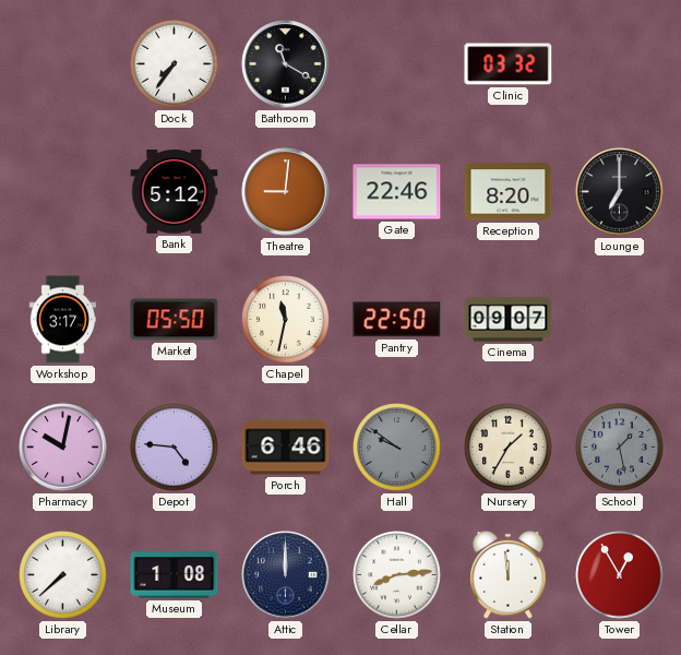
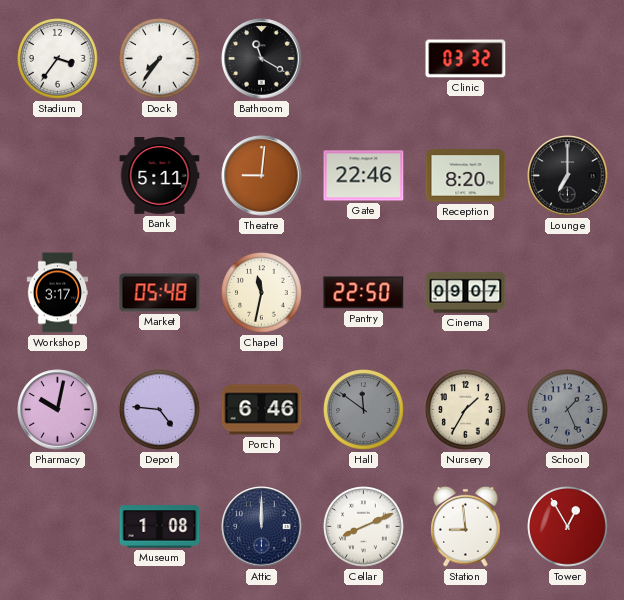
Stadium: none -> 3:36
Bank: 5:12 -> 5:11
Market: 05:50 -> 05:48
Hall: 9:51 -> 11:51
School: 1:28 -> 1:26
Library: 7:38 -> none
Cellar: 8:14 -> 8:11
Station: 11:59 -> 8:59
